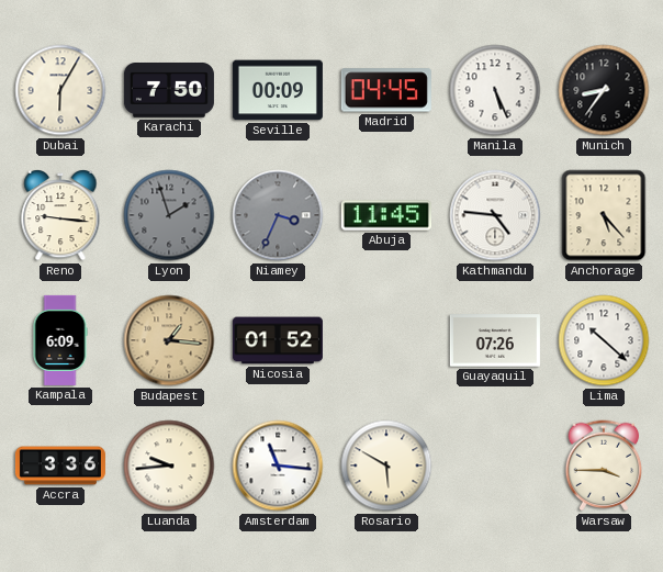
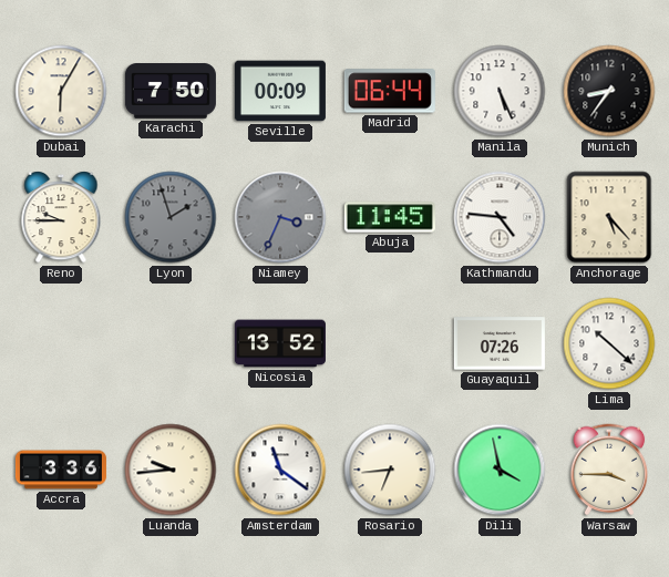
Madrid: 04:45 -> 06:44
Reno: 9:16 -> 9:45
Kampala: 6:09 -> none
Budapest: 1:16 -> none
Nicosia: 01:52 -> 13:52
Amsterdam: 11:16 -> 11:21
Rosario: 5:50 -> 6:44
Dili: none -> 3:58
